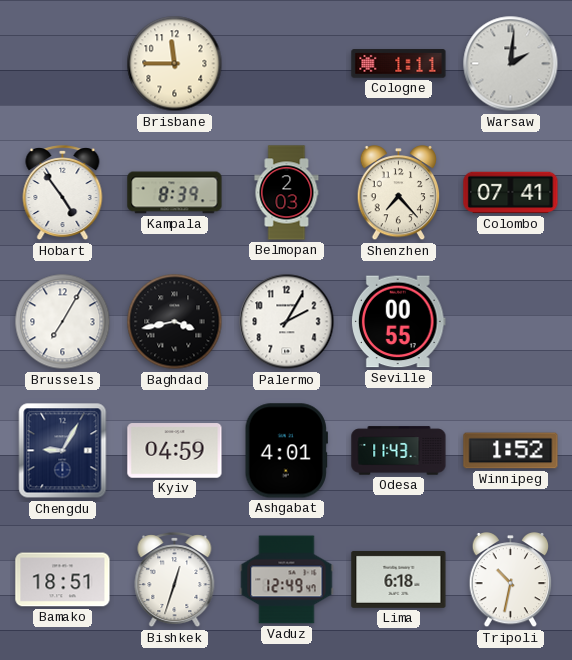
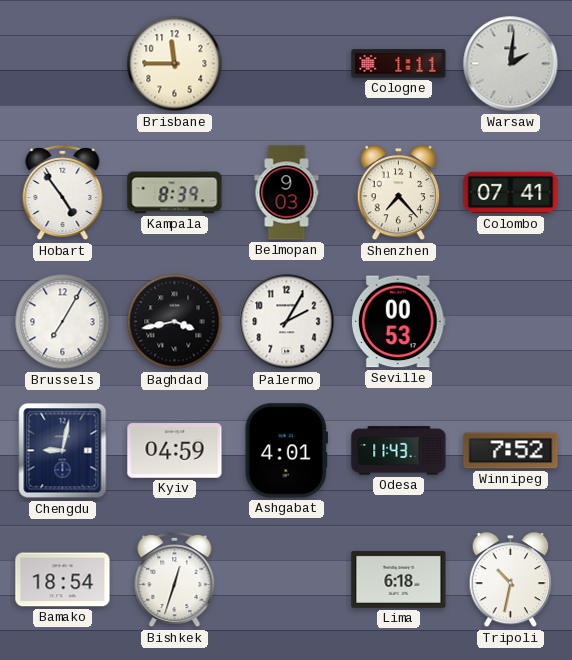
Belmopan: 2:03 -> 9:03
Seville: 00:55 -> 00:53
Chengdu: 9:05 -> 9:02
Winnipeg: 1:52 -> 7:52
Bamako: 18:51 -> 18:54
Vaduz: 12:49 -> none
